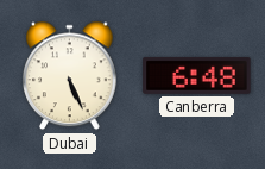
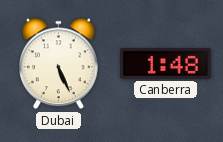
Canberra: 6:48 -> 1:48
